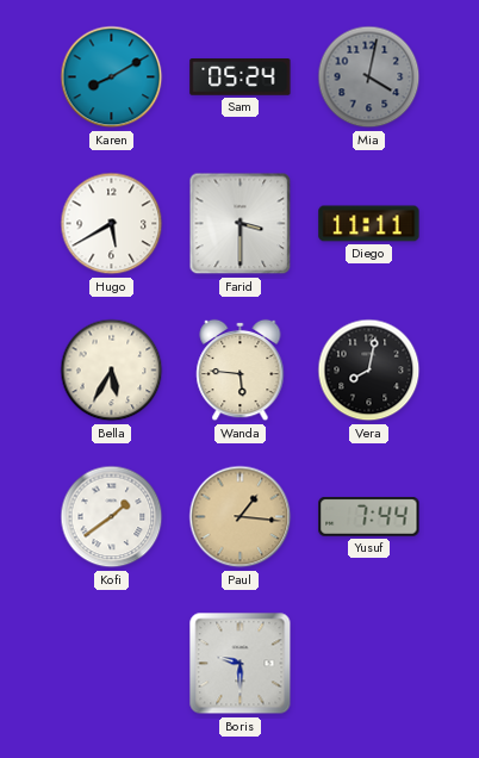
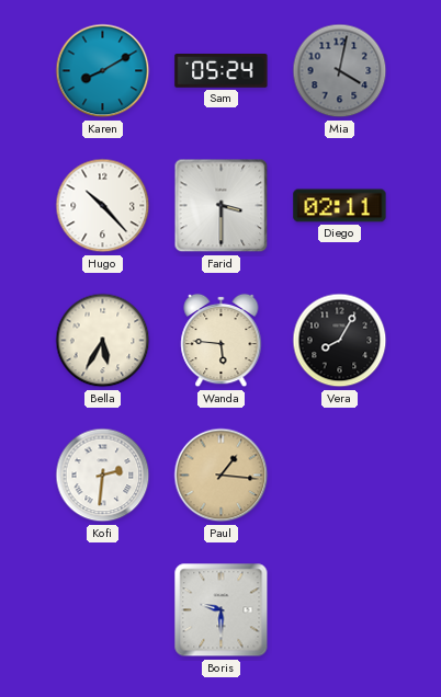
Hugo: 5:40 -> 10:23
Diego: 11:11 -> 02:11
Vera: 8:02 -> 8:05
Kofi: 1:39 -> 2:31
Yusuf: 7:44 -> none
